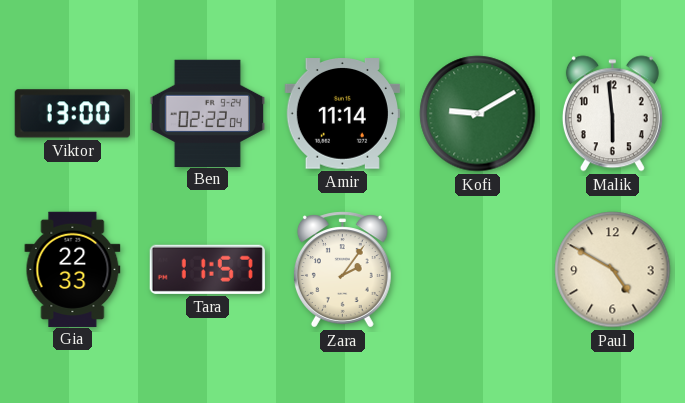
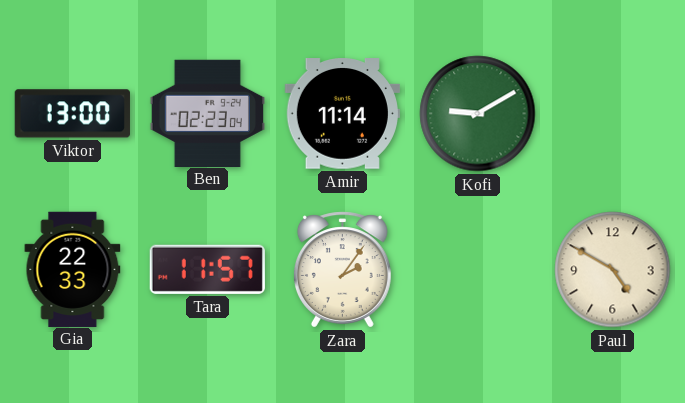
Ben: 02:22 -> 02:23
Malik: 5:59 -> none
